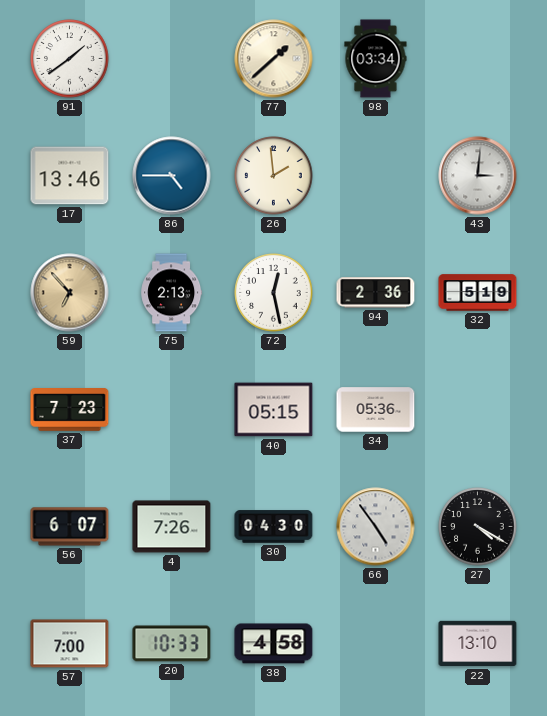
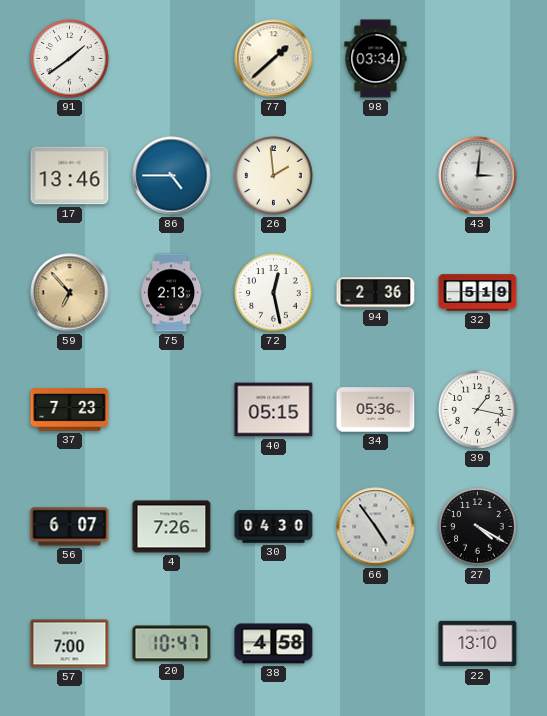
39: none -> 1:17
20: 10:33 -> 10:47
